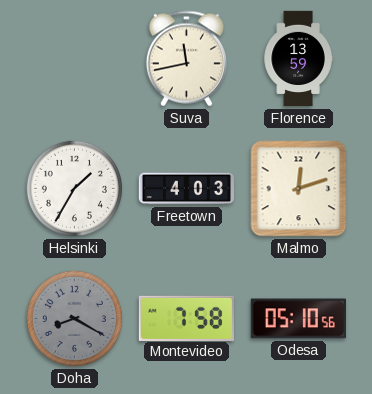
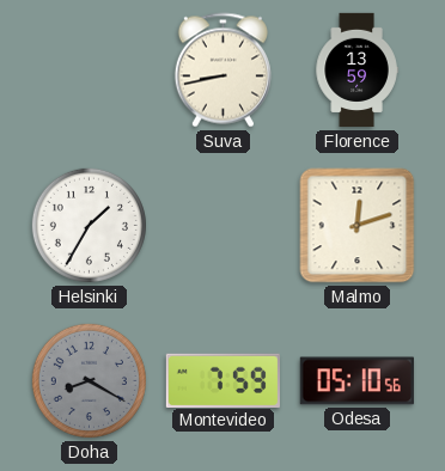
Suva: 11:43 -> 8:43
Freetown: 4:03 -> none
Montevideo: 7:58 -> 7:59
